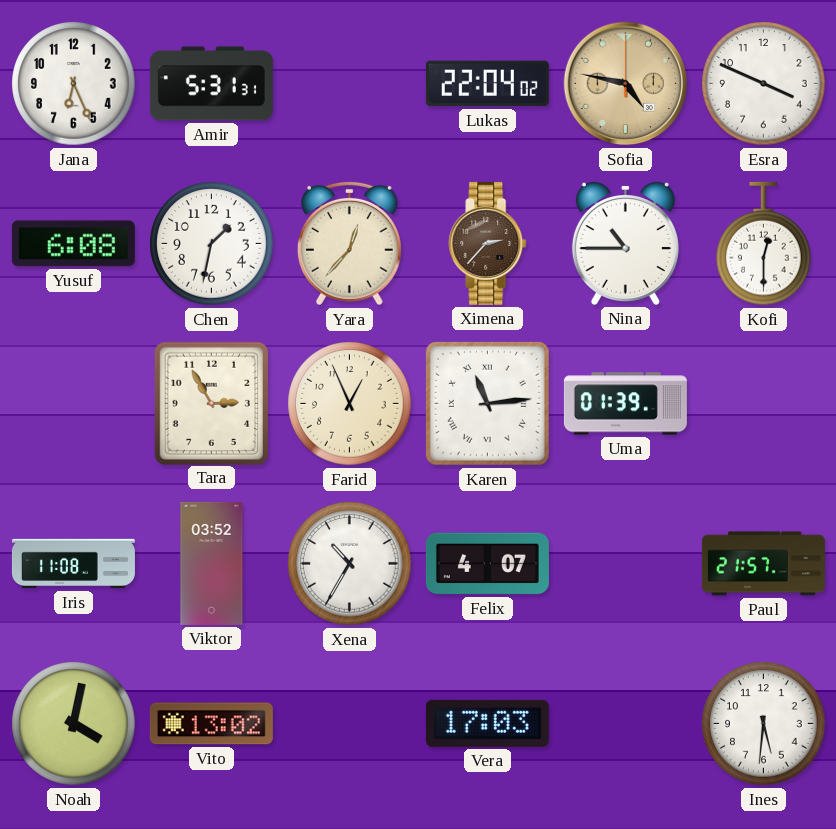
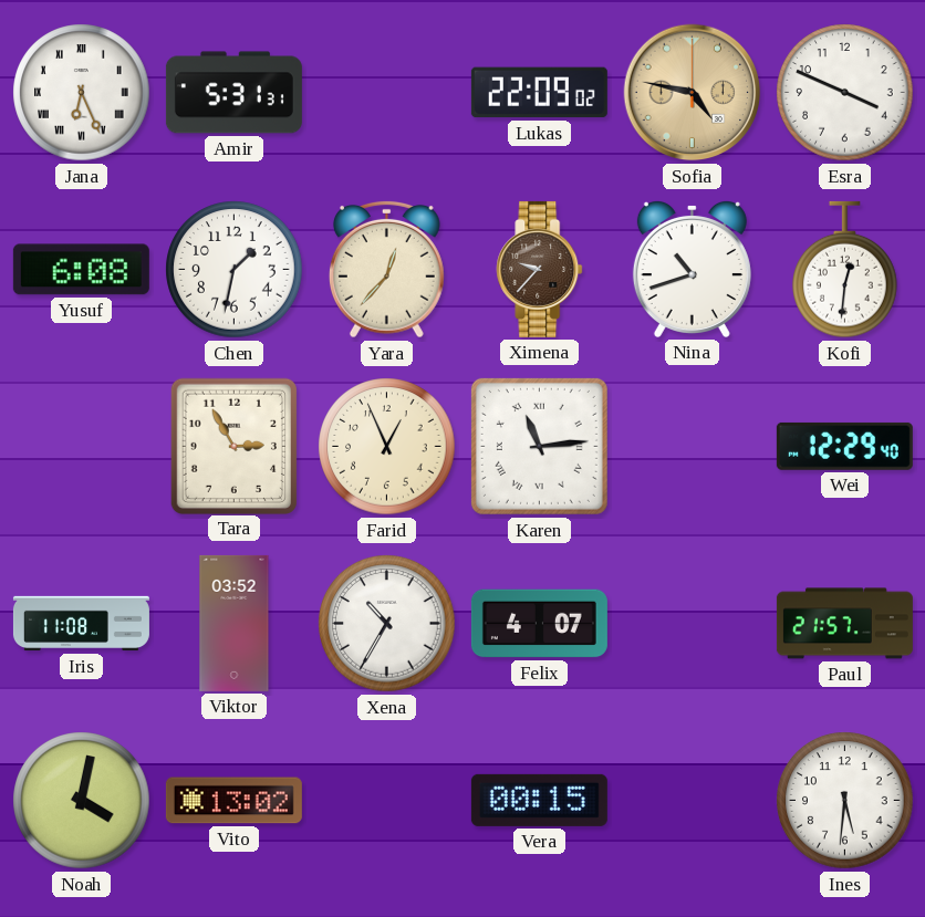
Jana numerals: Arabic -> Roman
Lukas: 22:04 -> 22:09
Ximena: 2:37 -> 9:37
Nina: 10:45 -> 10:42
Kofi: 12:30 -> 12:31
Uma: 01:39 -> none
Wei: none -> 12:29
Vera: 17:03 -> 00:15
